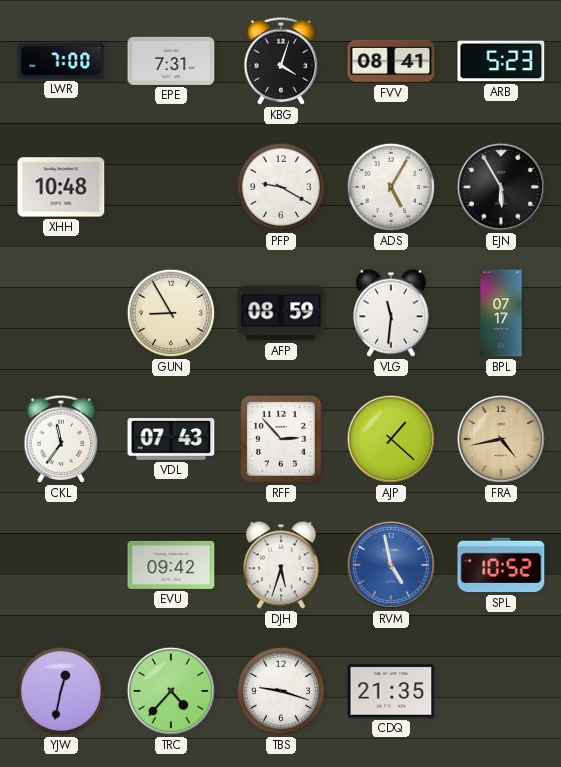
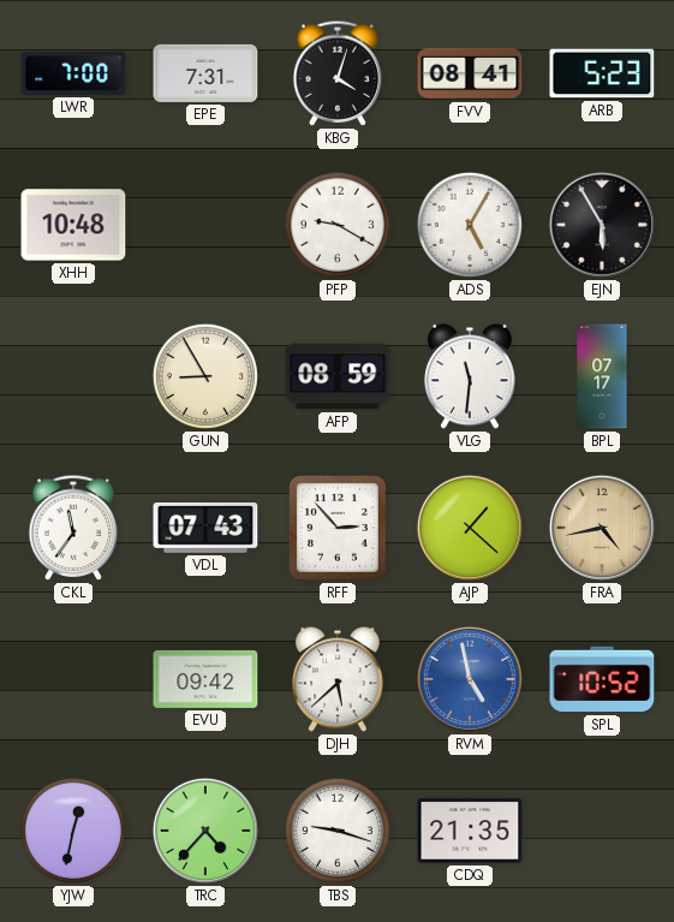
DJH: 5:33 -> 5:38
